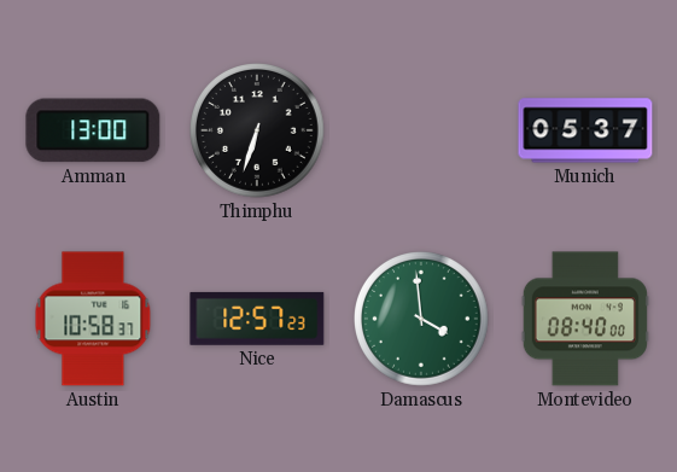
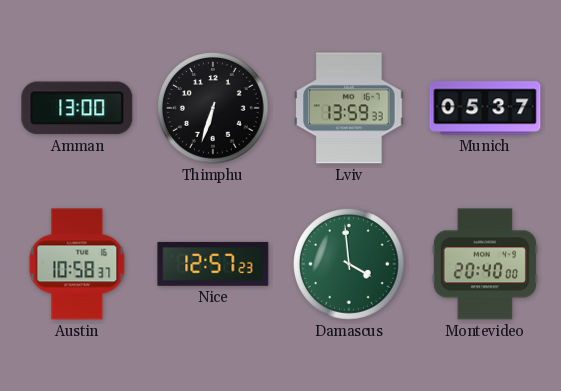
Lviv: none -> 13:59
Montevideo: 08:40 -> 20:40
